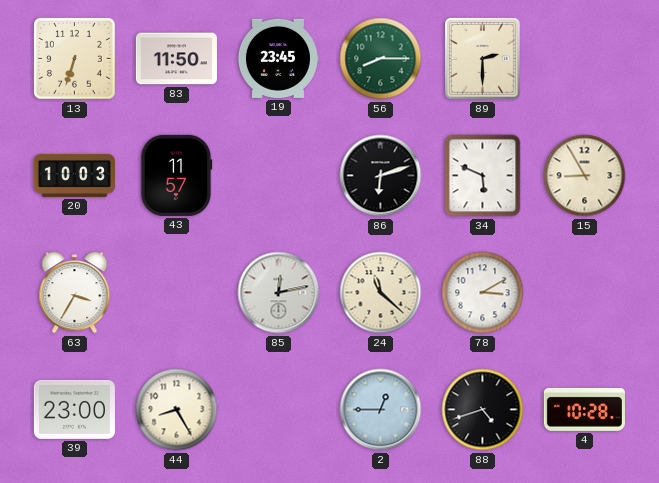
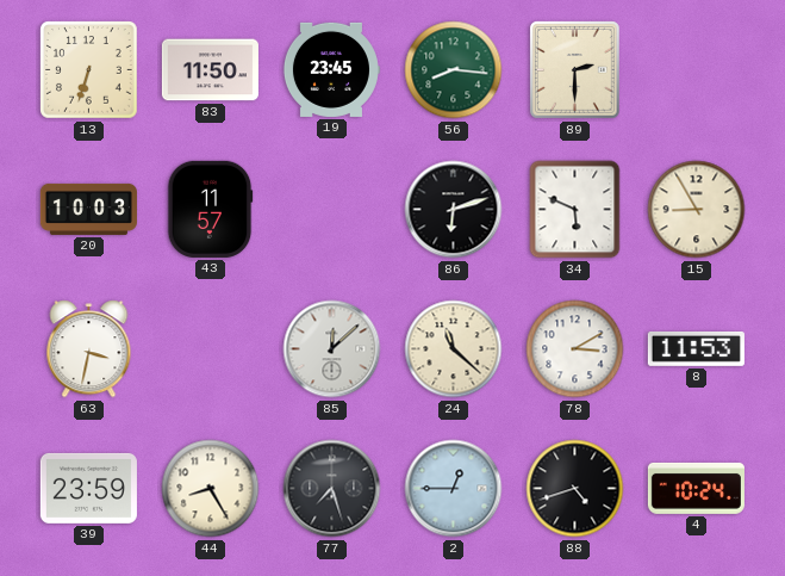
56: 8:15 -> 8:16
63: 3:35 -> 3:32
85: 12:13 -> 12:08
8: none -> 11:53
39: 23:00 -> 23:59
77: none -> 7:27
4: 10:28 -> 10:24
